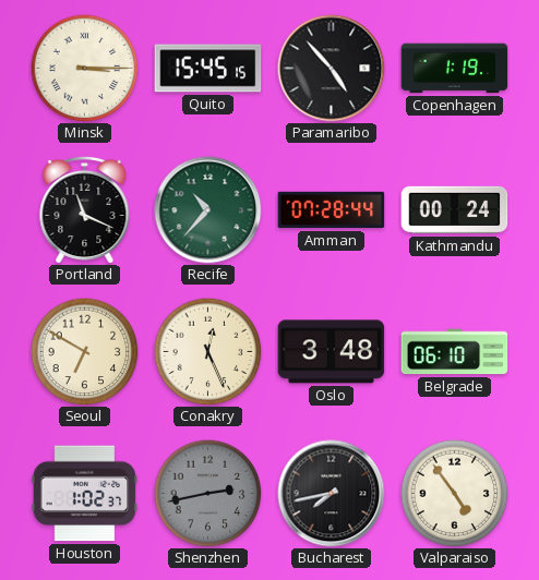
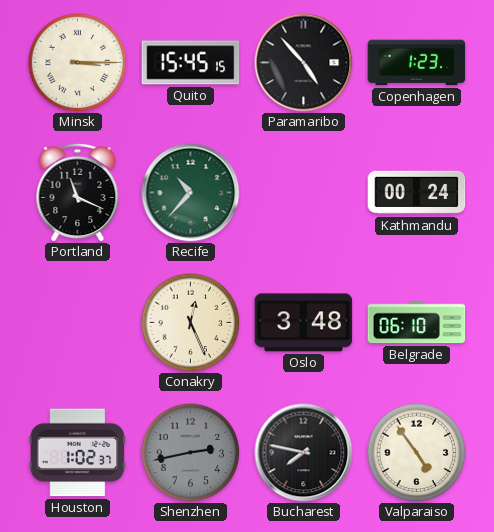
Copenhagen: 1:19 -> 1:23
Amman: 07:28 -> none
Seoul: 6:50 -> none
Bucharest: 7:43 -> 7:47
